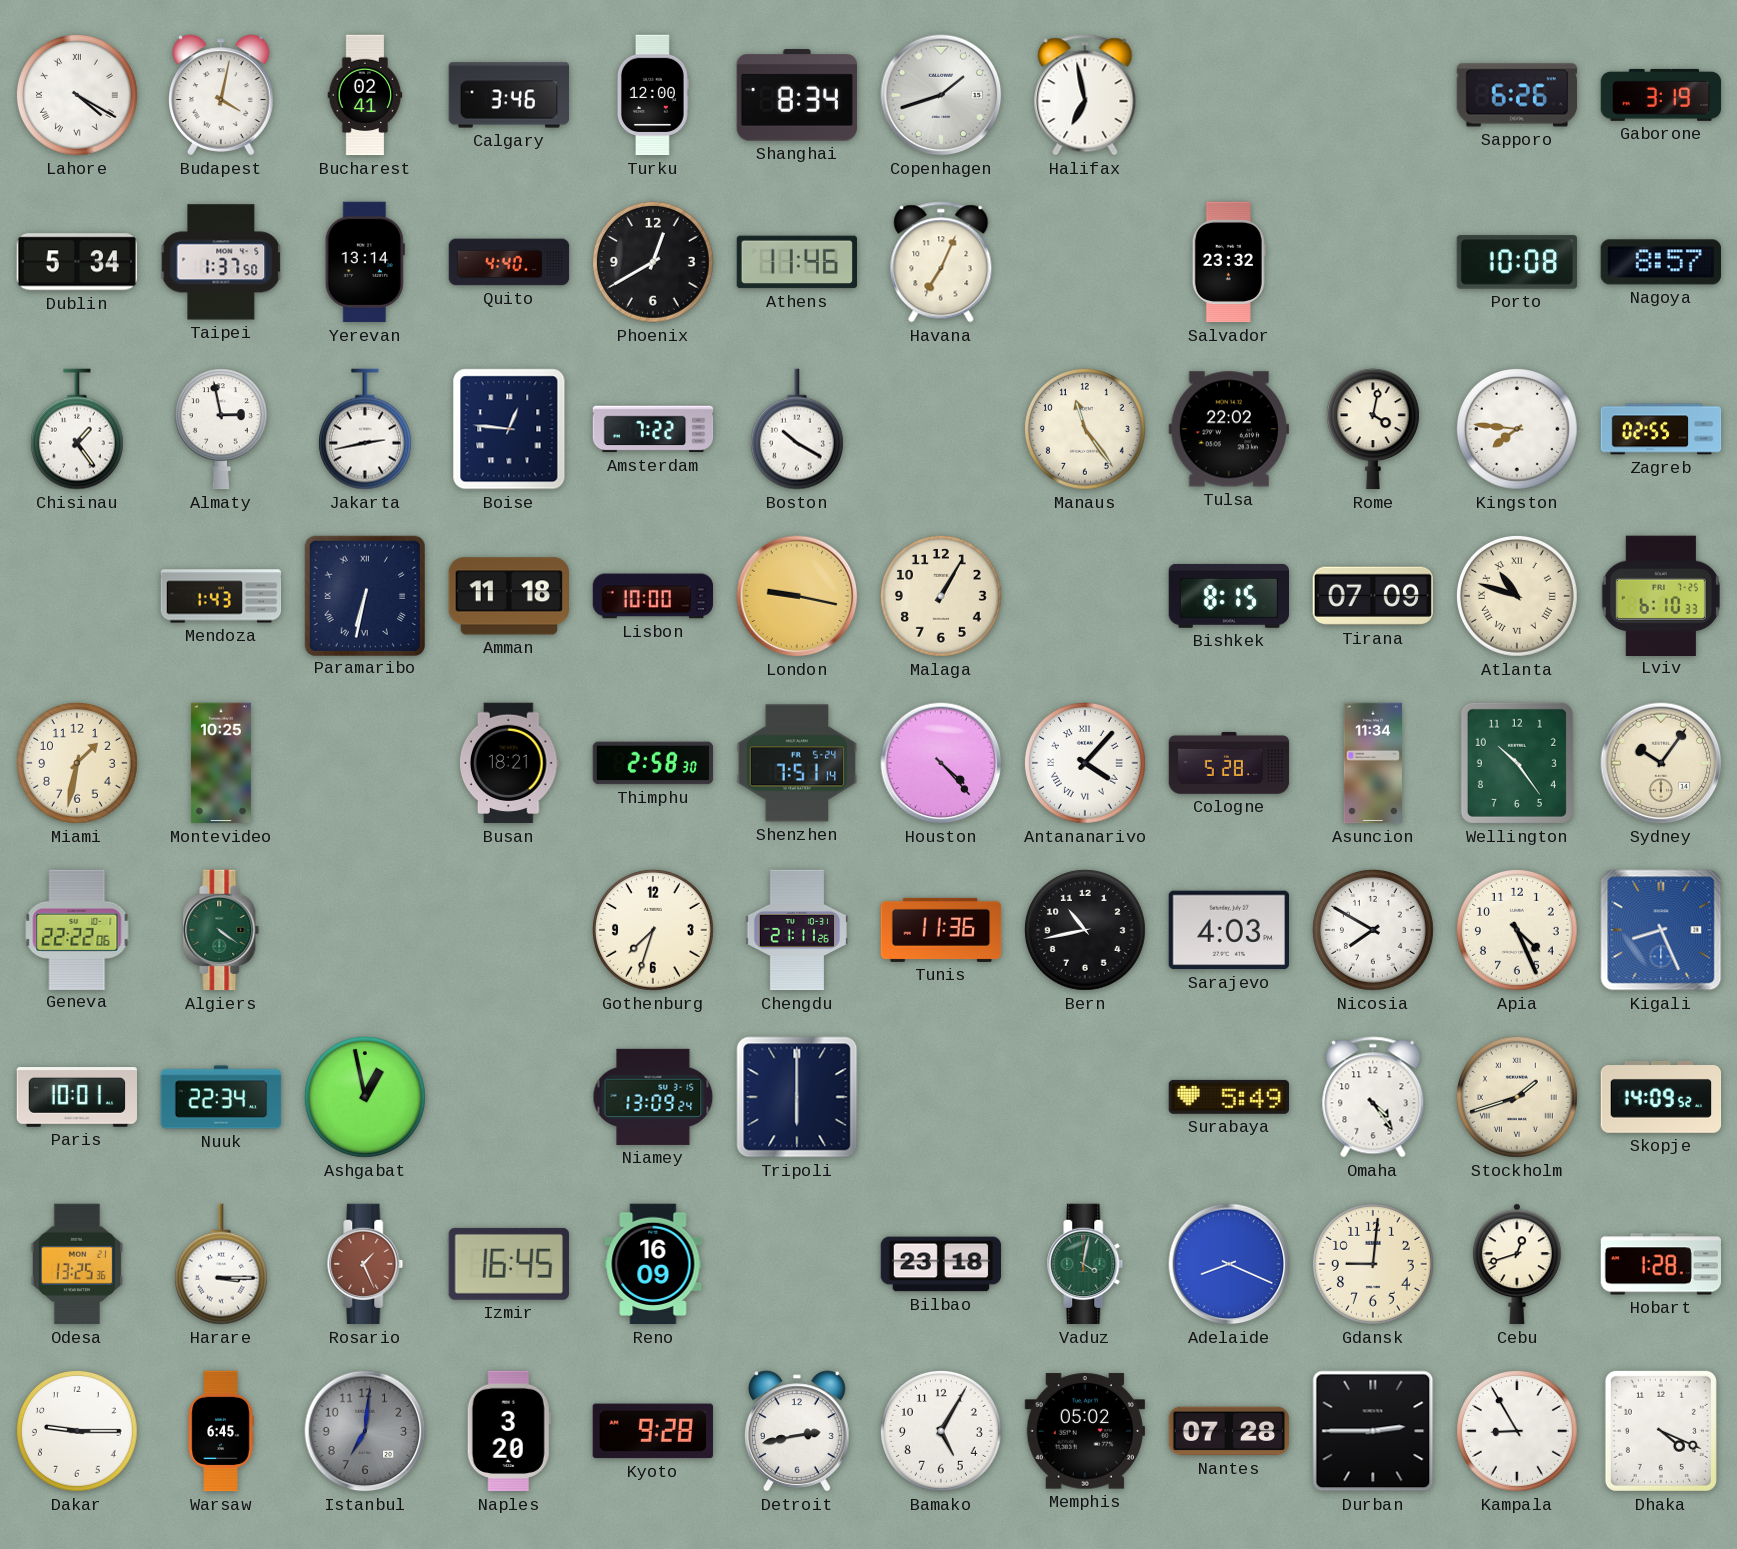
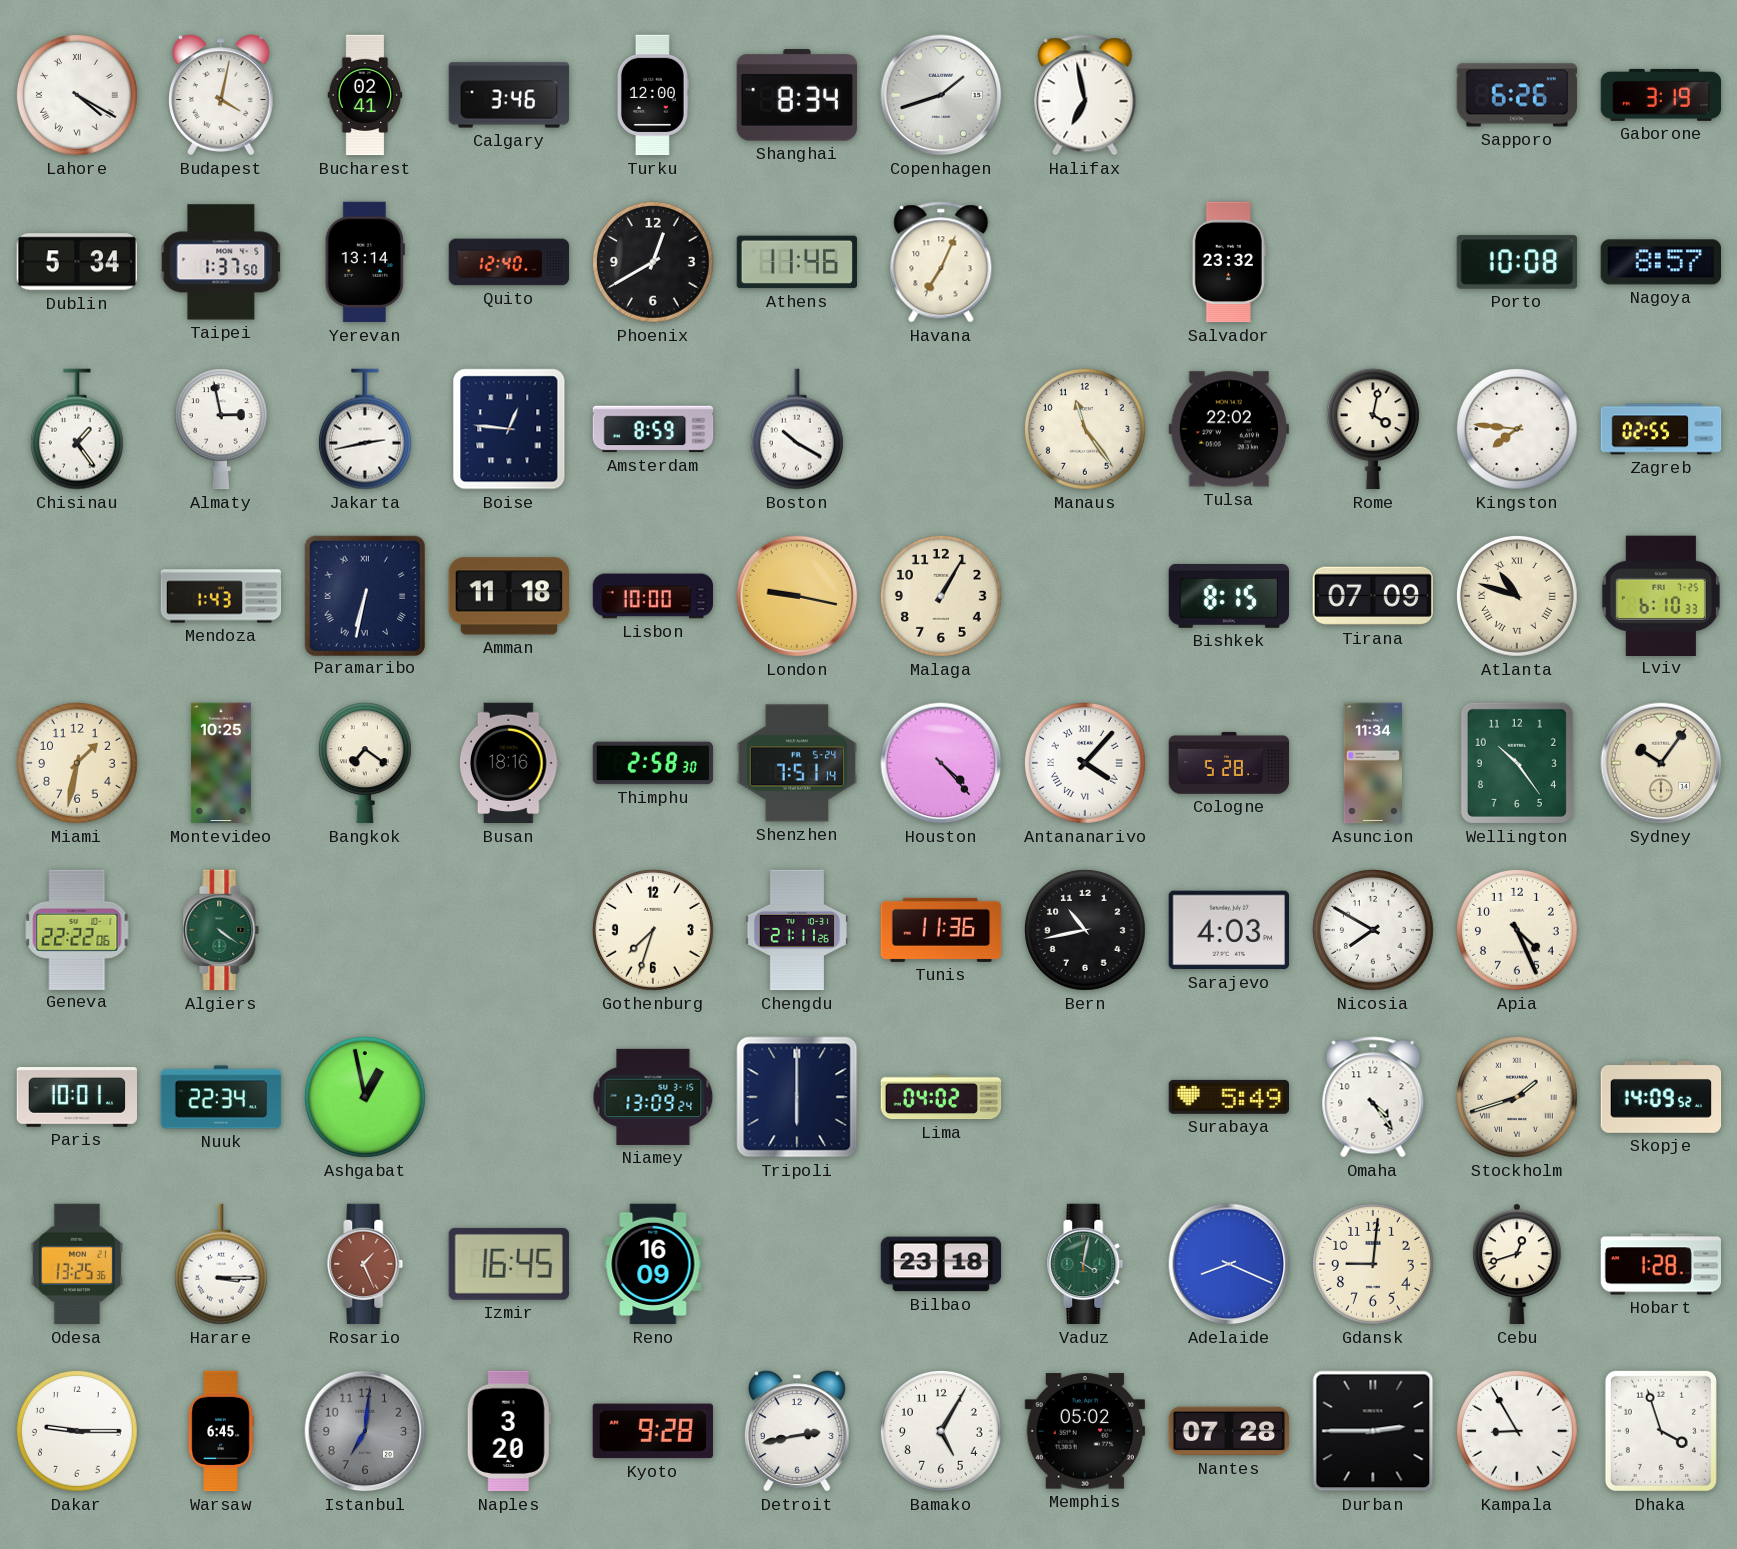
Quito: 4:40 -> 12:40
Amsterdam: 7:22 -> 8:59
Bangkok: none -> 7:21
Busan: 18:21 -> 18:16
Kigali: 8:26 -> none
Lima: none -> 04:02
Dhaka: 4:19 -> 3:57
